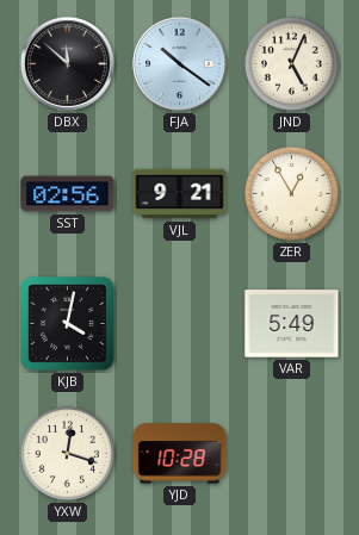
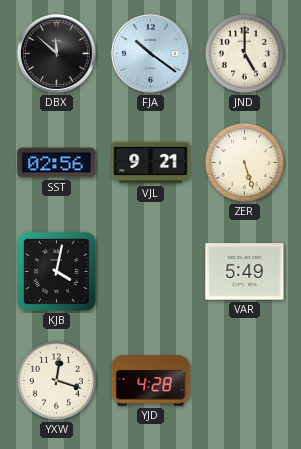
JND: 5:04 -> 5:00
ZER: 12:55 -> 5:27
YJD: 10:28 -> 4:28
